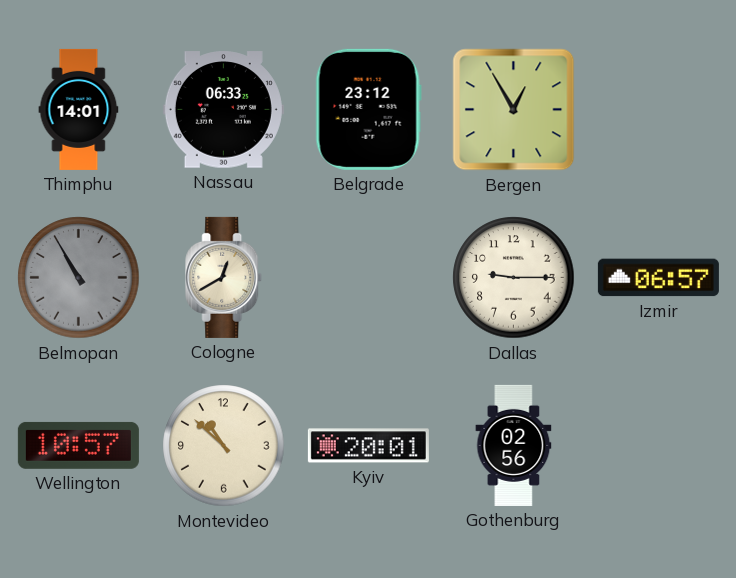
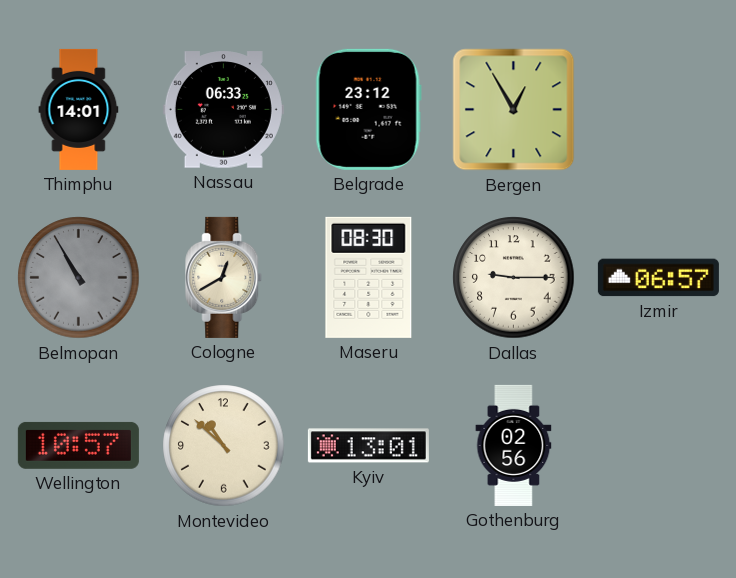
Maseru: none -> 08:30
Kyiv: 20:01 -> 13:01
